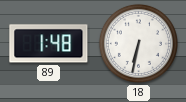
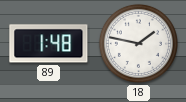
18: 6:32 -> 1:47
